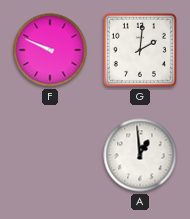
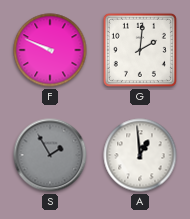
S: none -> 1:55
